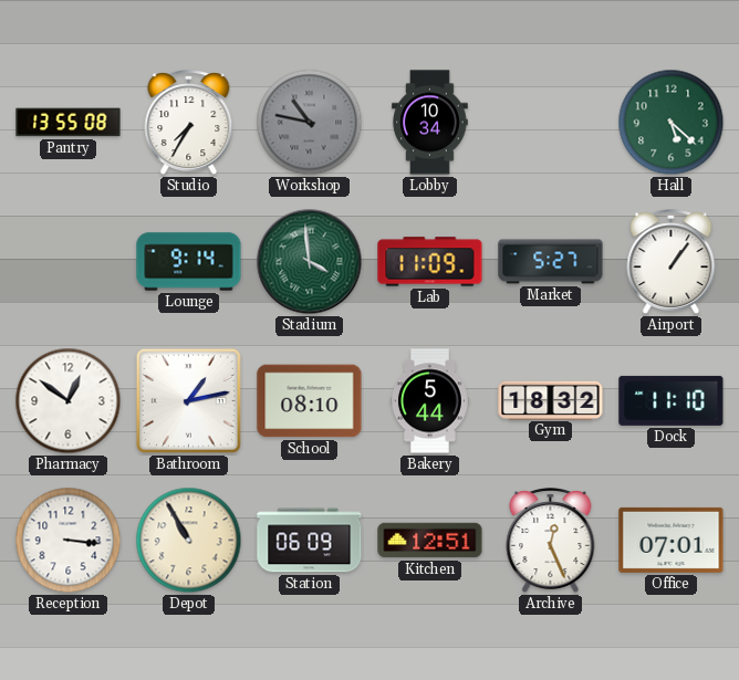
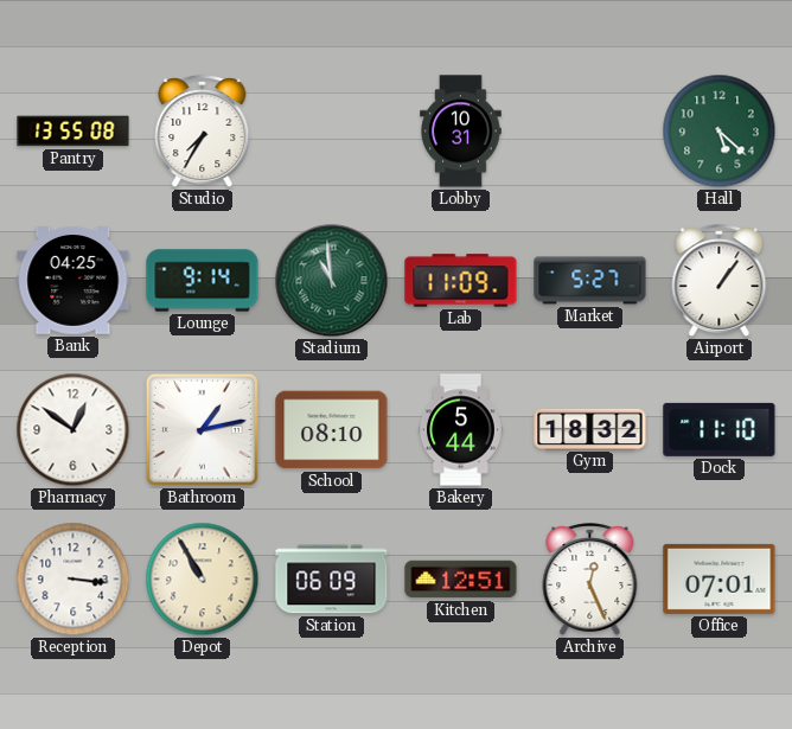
Workshop: 10:47 -> none
Lobby: 10:34 -> 10:31
Bank: none -> 04:25
Stadium: 3:59 -> 10:59
